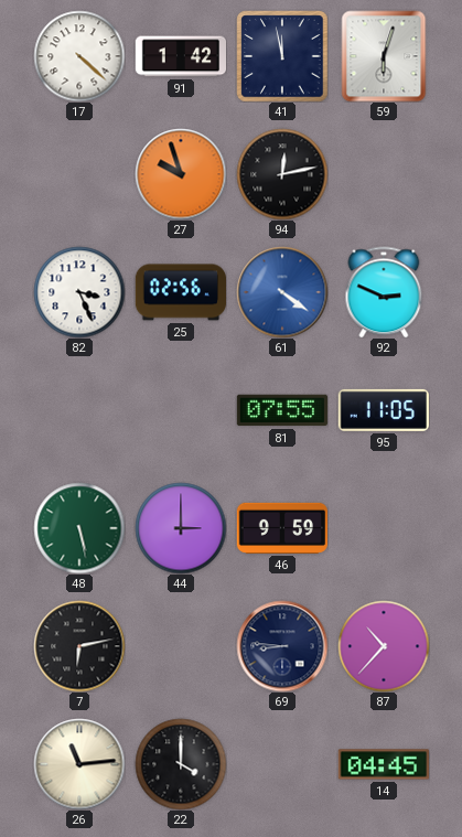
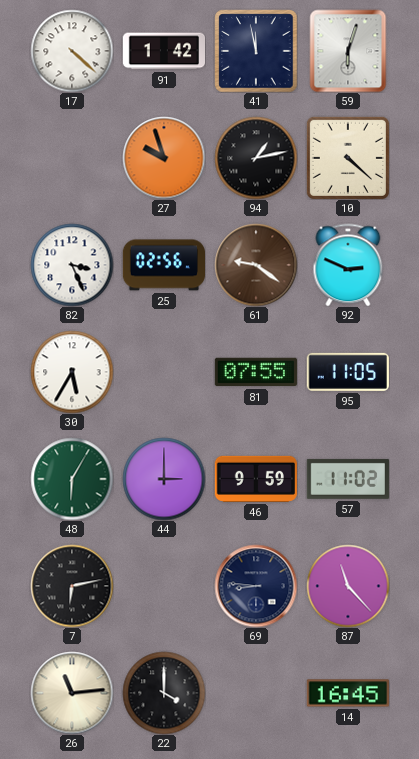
94: 12:13 -> 1:13
10: none -> 4:22
61: 4:21 -> 9:21
61 dial: blue -> brown
30: none -> 5:35
48: 5:28 -> 6:05
57: none -> 11:02
87: 10:37 -> 11:23
14: 04:45 -> 16:45
